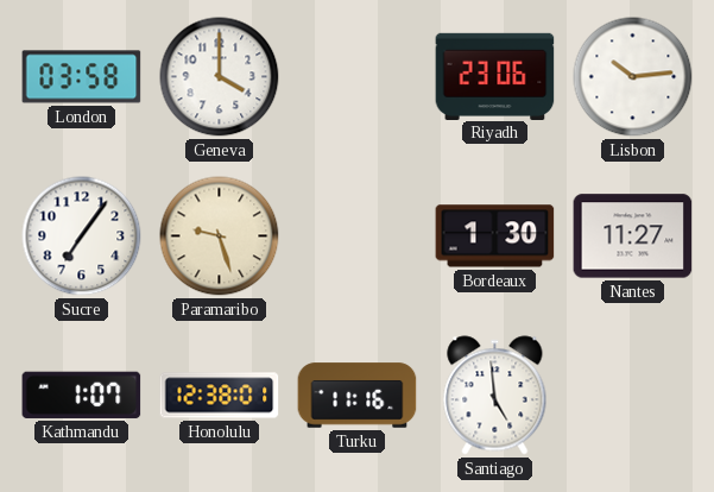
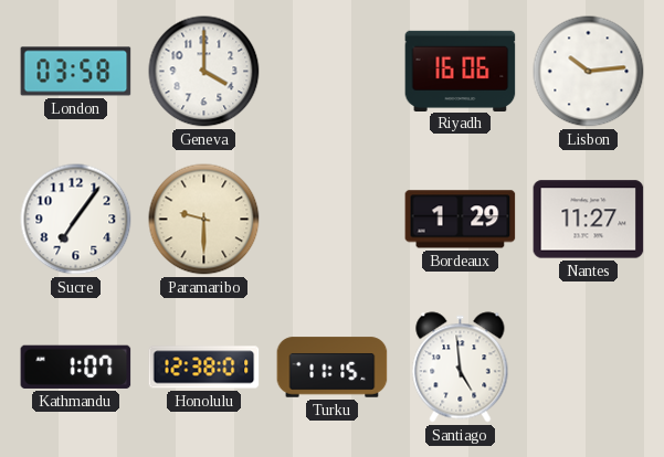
Riyadh: 23:06 -> 16:06
Paramaribo: 9:27 -> 9:30
Bordeaux: 1:30 -> 1:29
Turku: 11:16 -> 11:15
